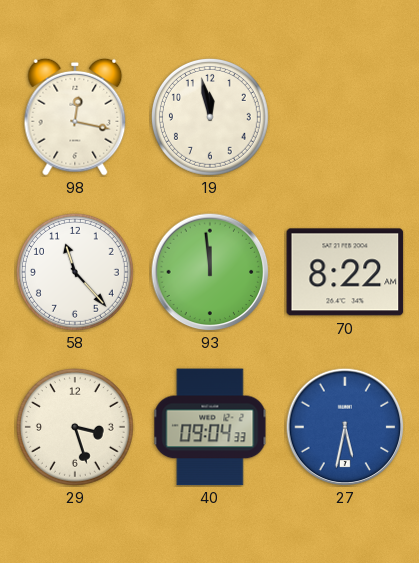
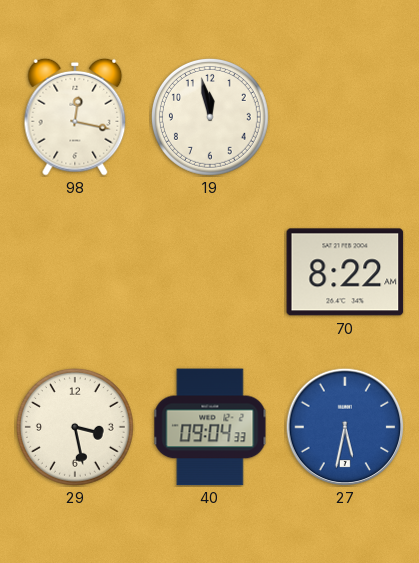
58: 11:23 -> none
93: 11:59 -> none
29: 3:27 -> 3:28
